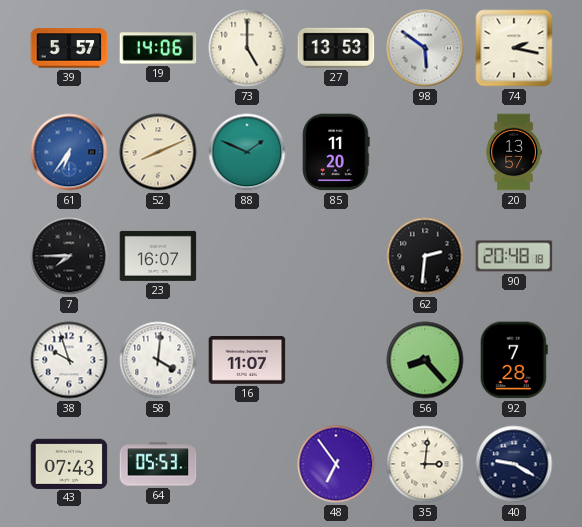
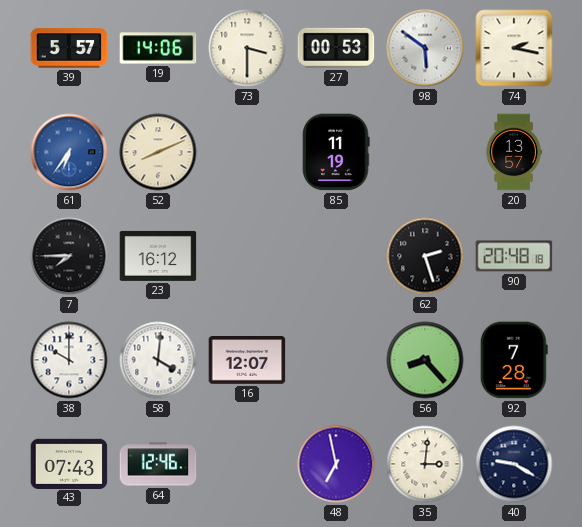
73: 5:00 -> 3:30
27: 13:53 -> 00:53
88: 1:49 -> none
85: 11:20 -> 11:19
23: 16:07 -> 16:12
62: 2:31 -> 2:27
38: 9:57 -> 10:00
16: 11:07 -> 12:07
64: 05:53 -> 12:46
48: 6:54 -> 6:58
